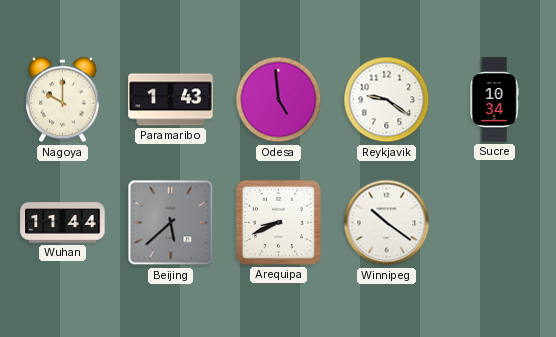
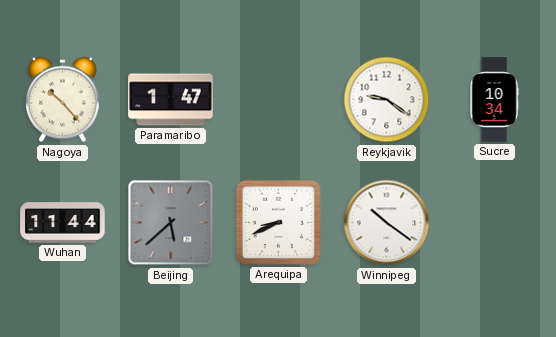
Nagoya: 10:00 -> 10:23
Paramaribo: 1:43 -> 1:47
Odesa: 4:59 -> none
